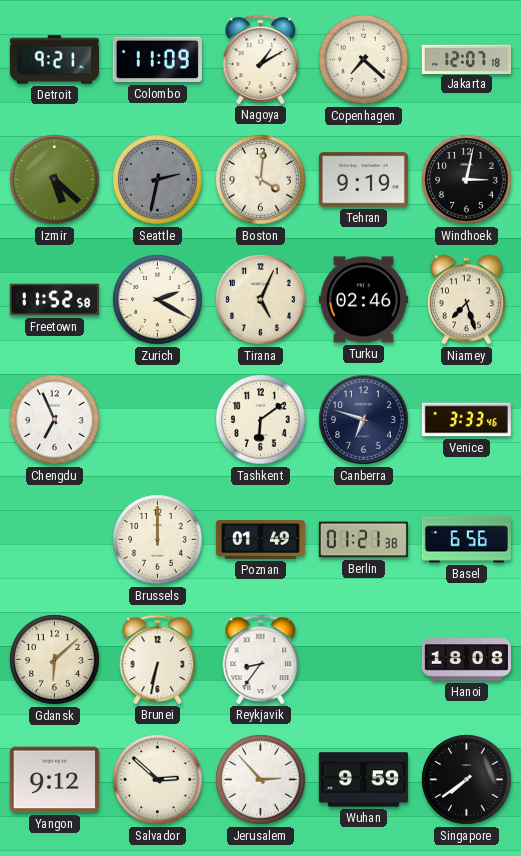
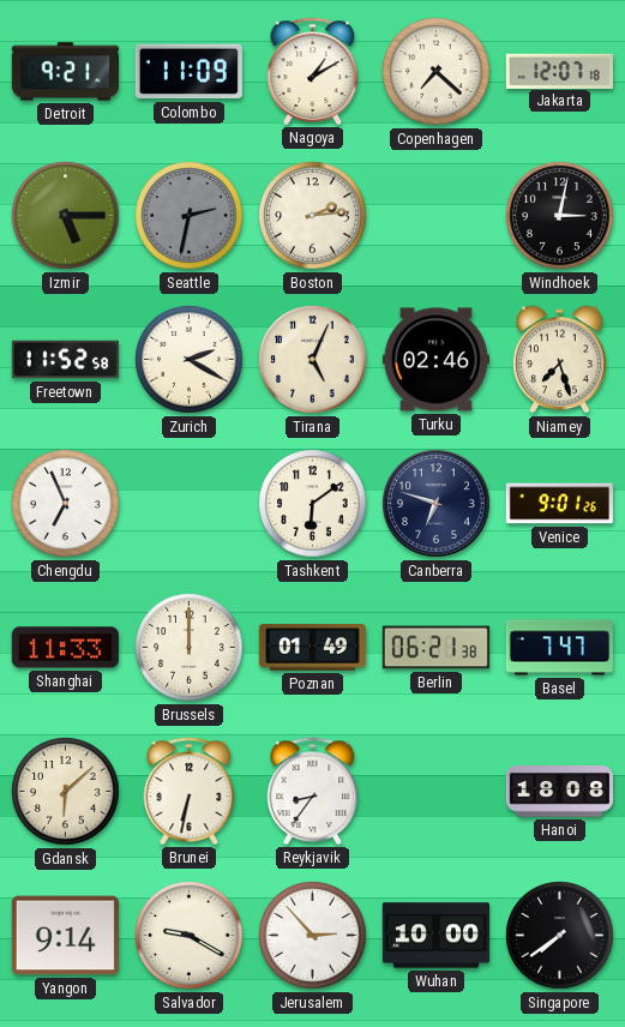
Izmir: 5:22 -> 5:15
Boston: 4:01 -> 2:14
Tehran: 9:19 -> none
Venice: 3:33 -> 9:01
Shanghai: none -> 11:33
Berlin: 01:21 -> 06:21
Basel: 6:56 -> 7:47
Yangon: 9:12 -> 9:14
Salvador: 2:52 -> 9:20
Wuhan: 9:59 -> 10:00
